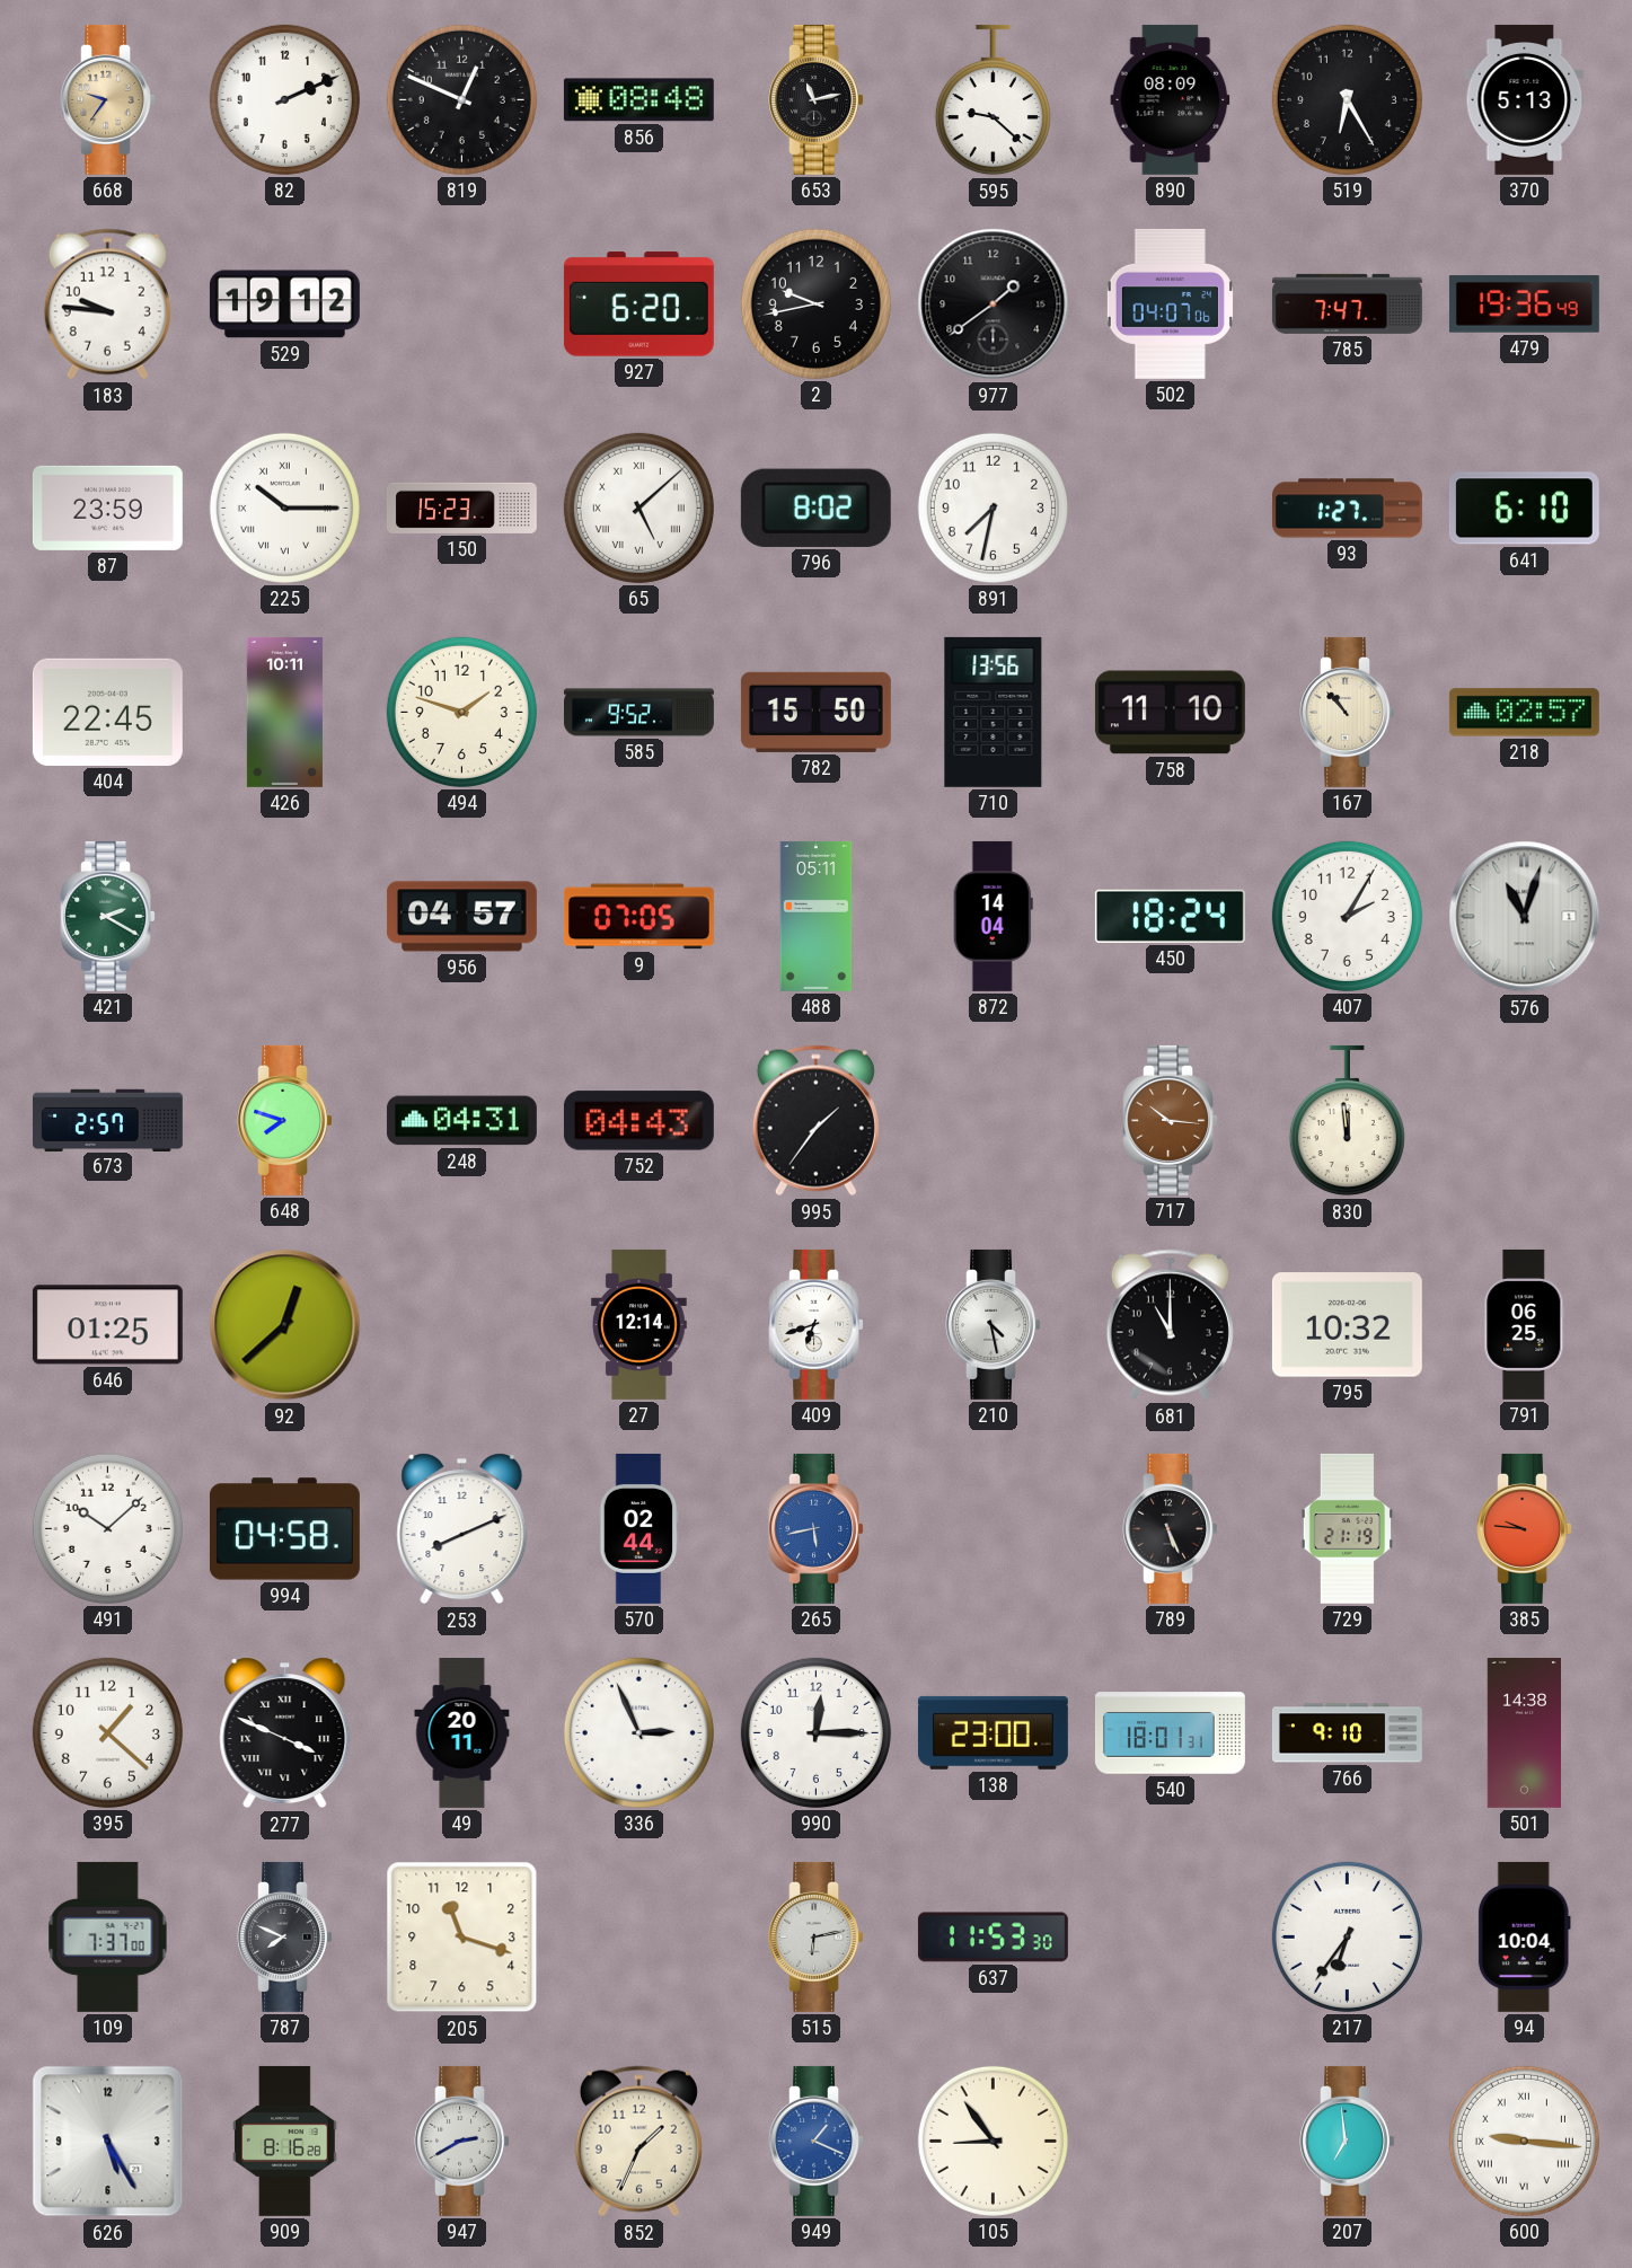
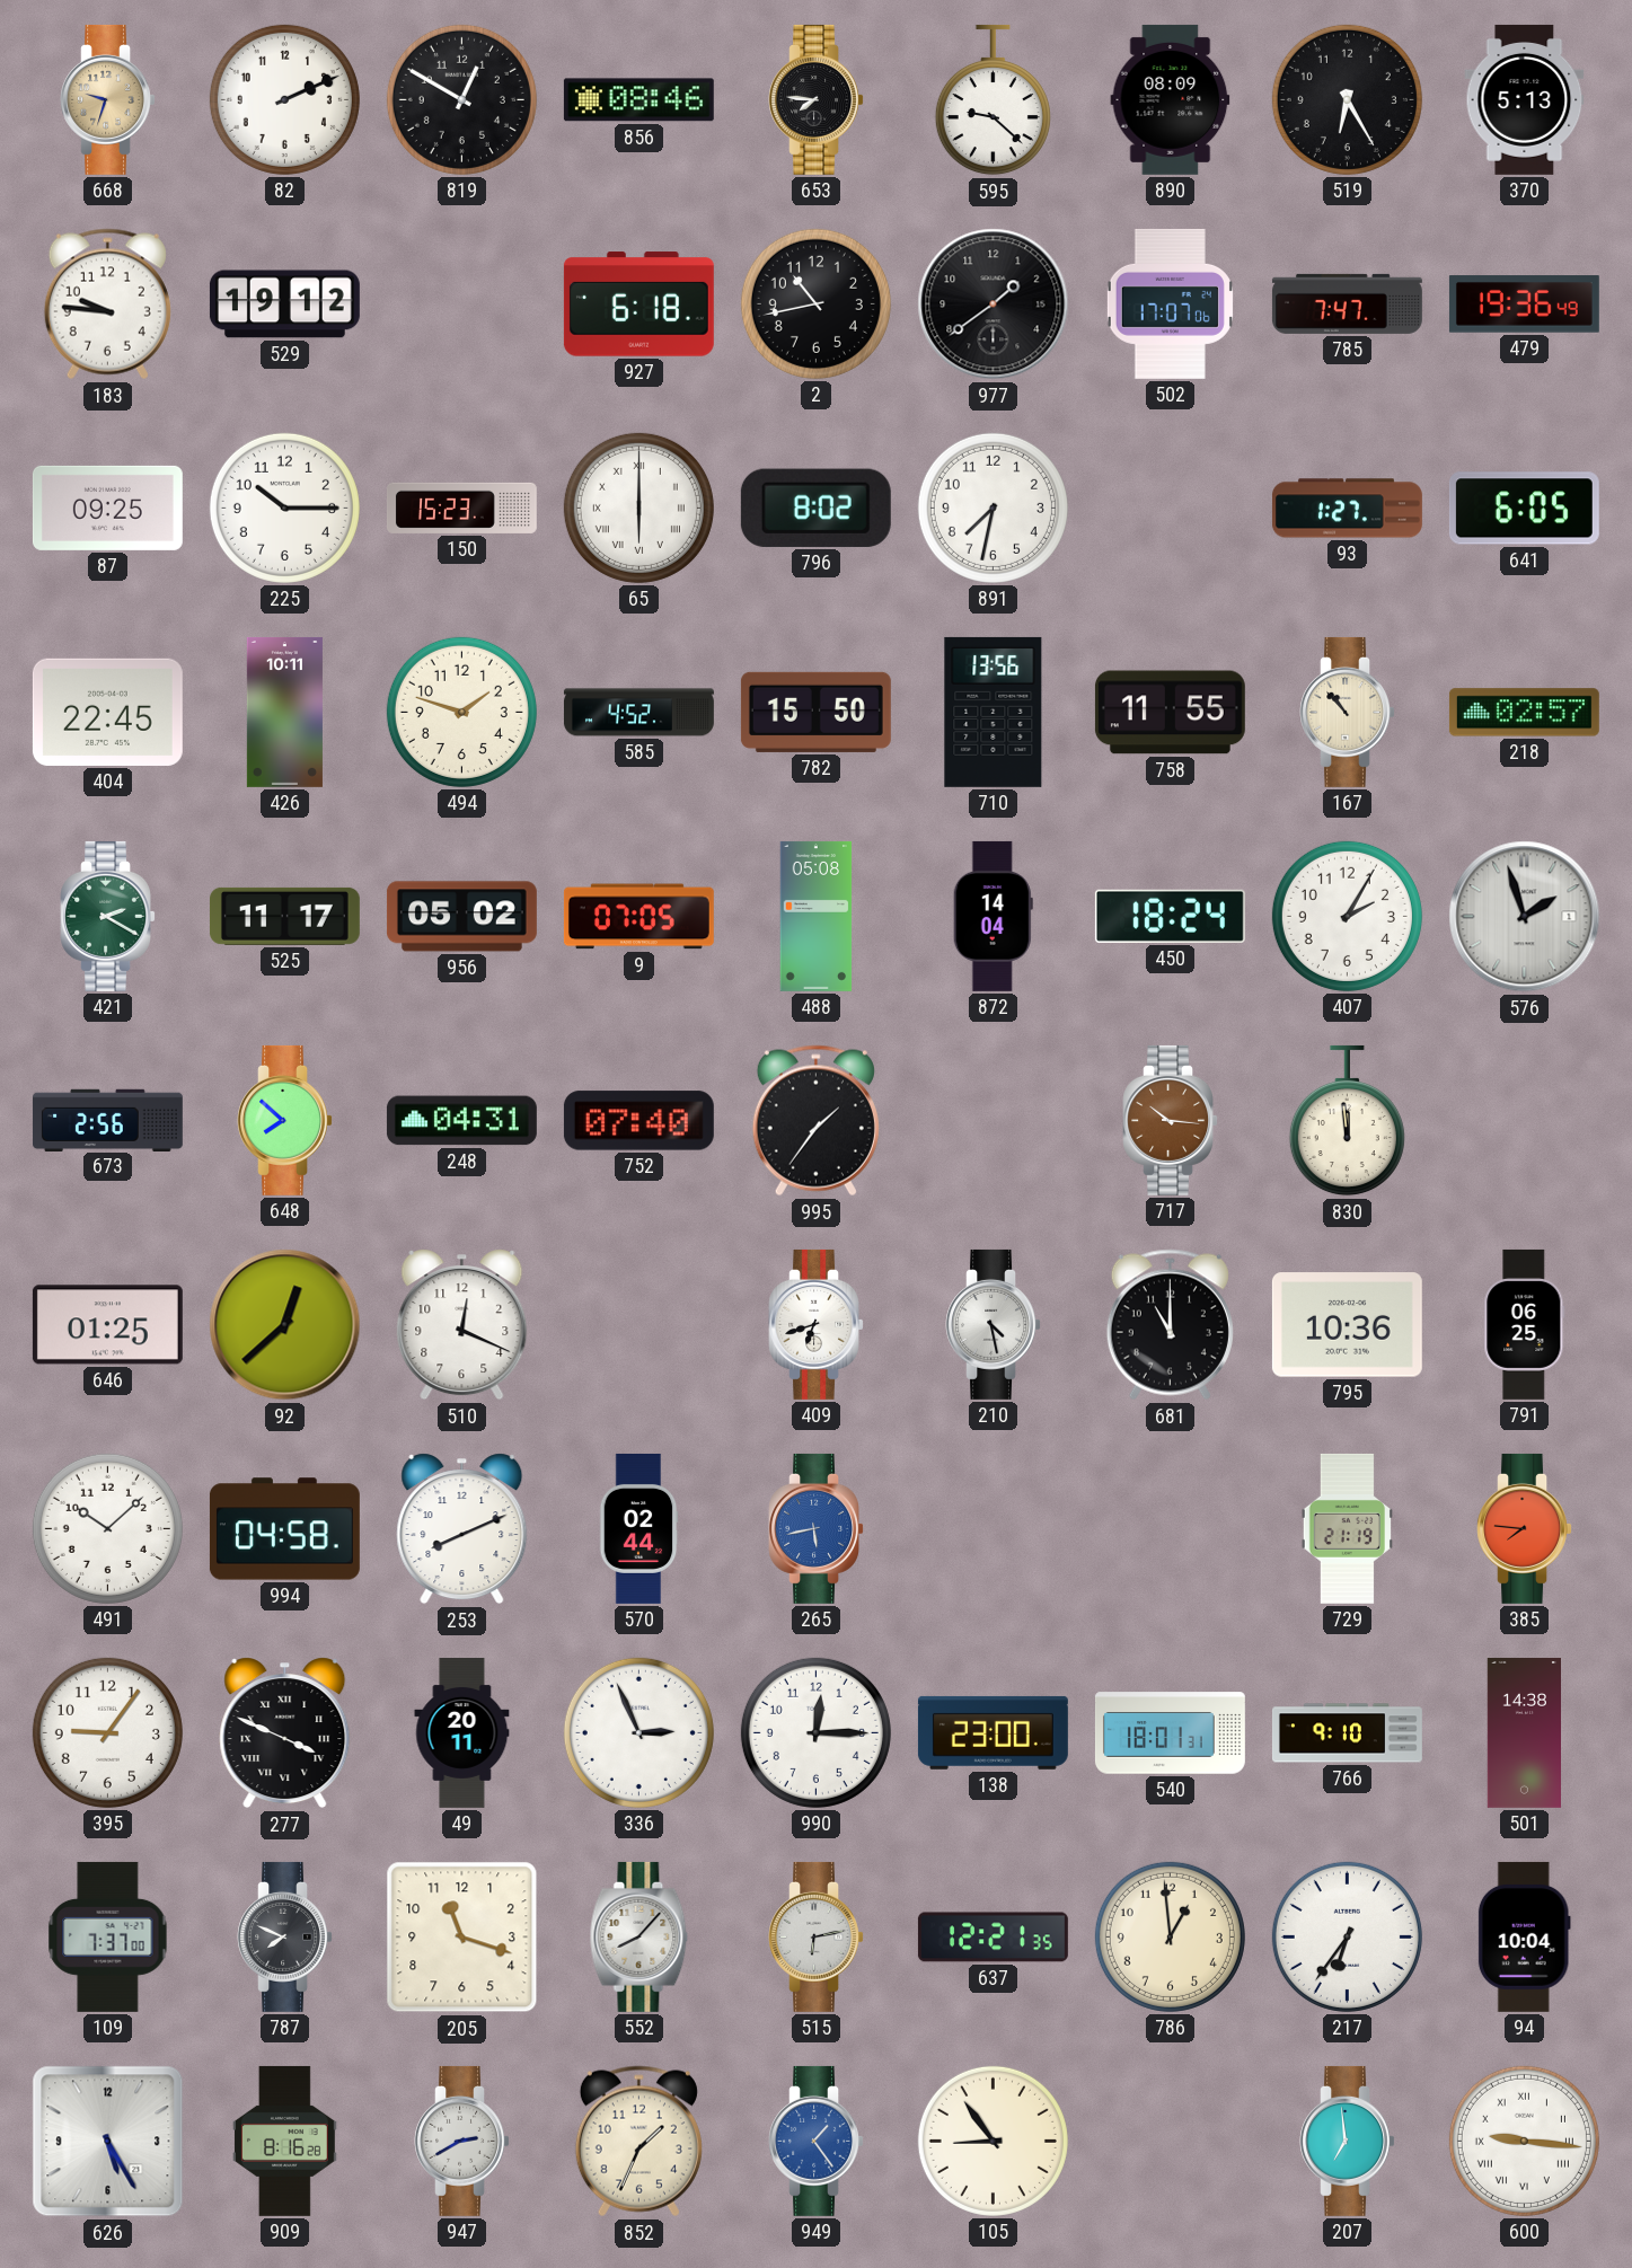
668: 9:36 -> 9:33
819: 12:49 -> 12:50
856: 08:48 -> 08:46
653: 11:13 -> 7:46
927: 6:20 -> 6:18
2: 9:43 -> 10:43
502: 04:07 -> 17:07
87: 23:59 -> 09:25
225 numerals: Roman -> Arabic
65: 5:08 -> 6:00
641: 6:10 -> 6:05
585: 9:52 -> 4:52
758: 11:10 -> 11:55
525: none -> 11:17
956: 04:57 -> 05:02
488: 05:11 -> 05:08
576: 11:03 -> 1:57
673: 2:57 -> 2:56
648: 7:48 -> 7:52
752: 04:43 -> 07:40
510: none -> 12:19
27: 12:14 -> none
795: 10:32 -> 10:36
789: 5:26 -> none
385: 9:46 -> 7:46
395: 1:22 -> 9:06
552: none -> 8:07
637: 11:53 -> 12:21
786: none -> 12:59
949: 1:19 -> 1:24
